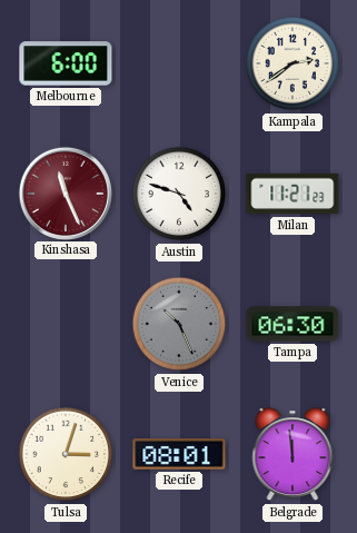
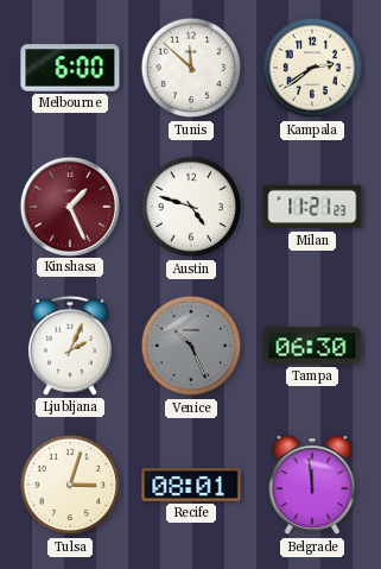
Tunis: none -> 11:52
Kinshasa: 11:26 -> 1:26
Ljubljana: none -> 2:04
